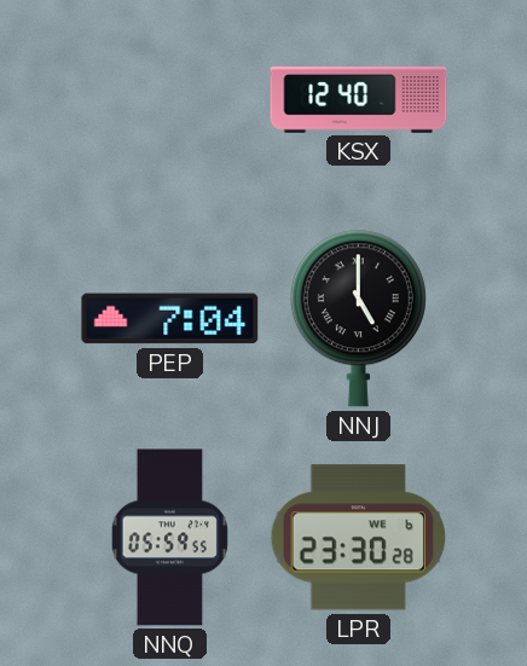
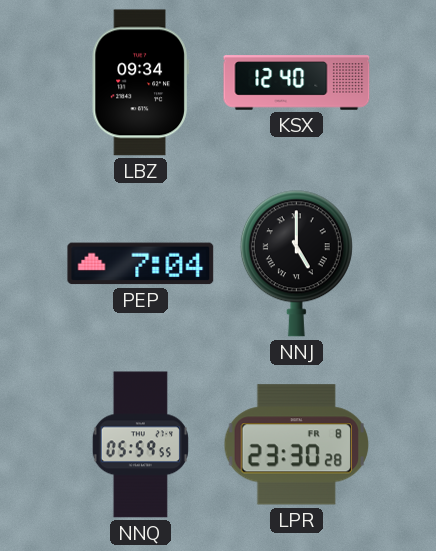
LBZ: none -> 09:34
LPR date: WE 6 -> FR 8
